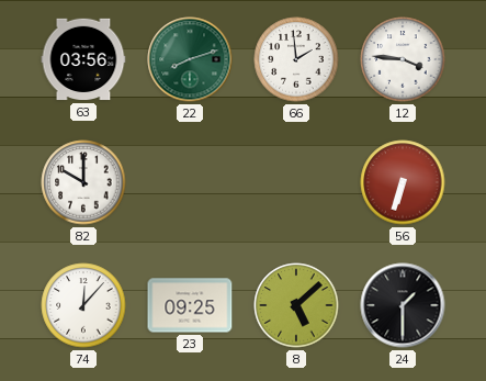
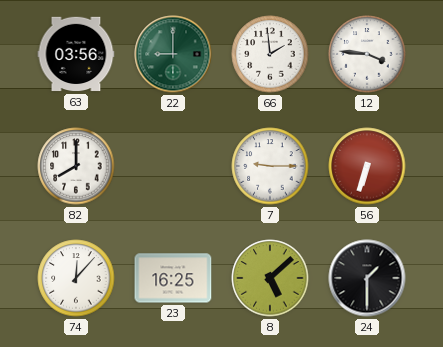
22: 8:12 -> 9:00
82: 10:00 -> 8:00
7: none -> 9:15
23: 09:25 -> 16:25
